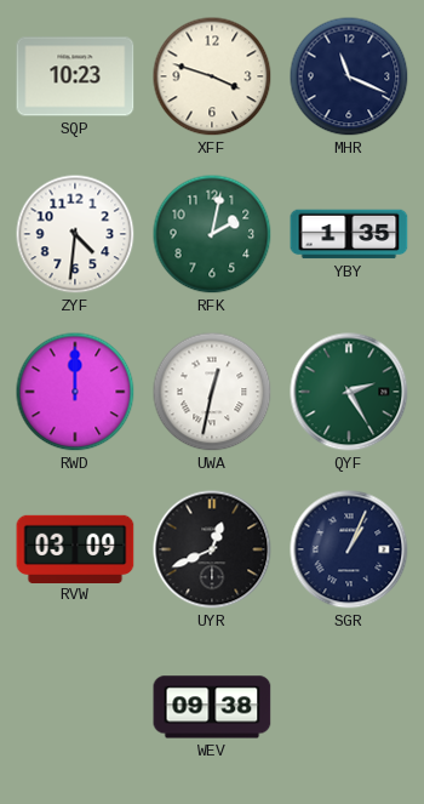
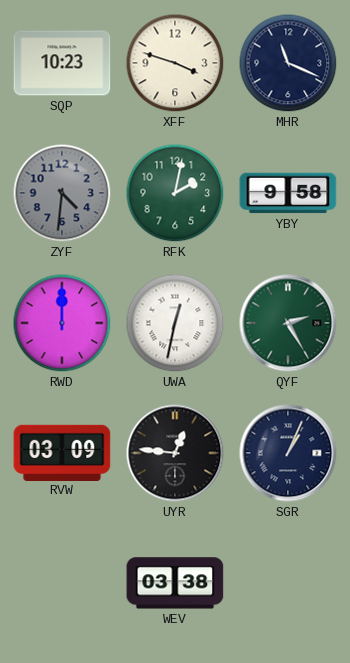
ZYF dial: white -> grey
YBY: 1:35 -> 9:58
UYR: 12:41 -> 12:46
WEV: 09:38 -> 03:38
